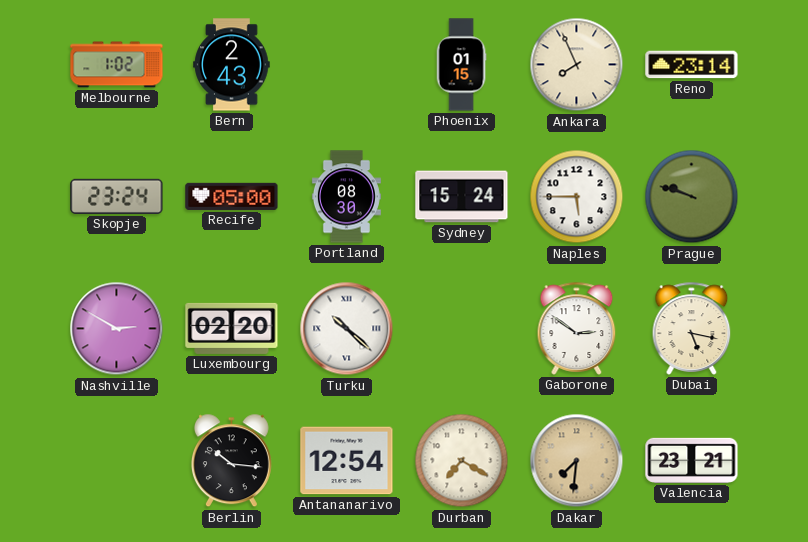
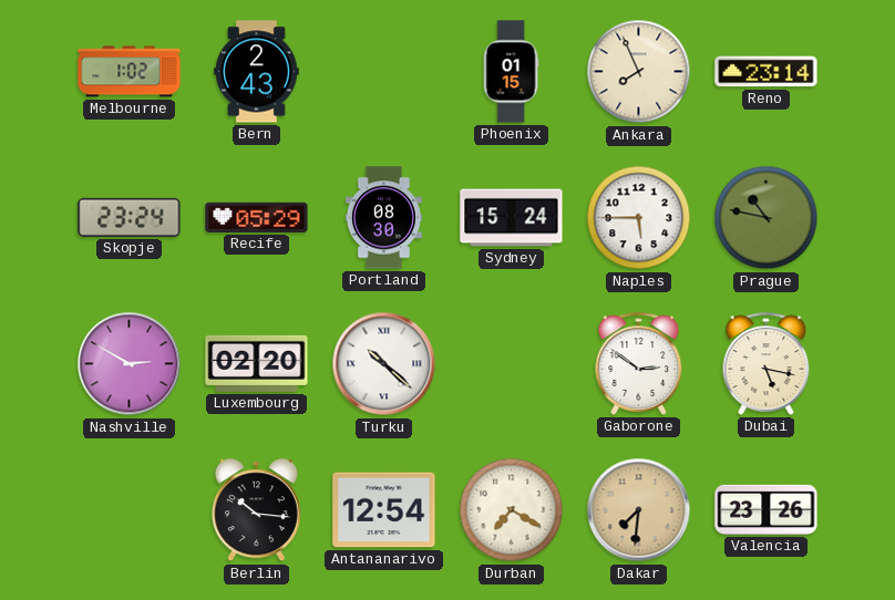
Recife: 05:00 -> 05:29
Prague: 9:48 -> 10:47
Valencia: 23:21 -> 23:26
